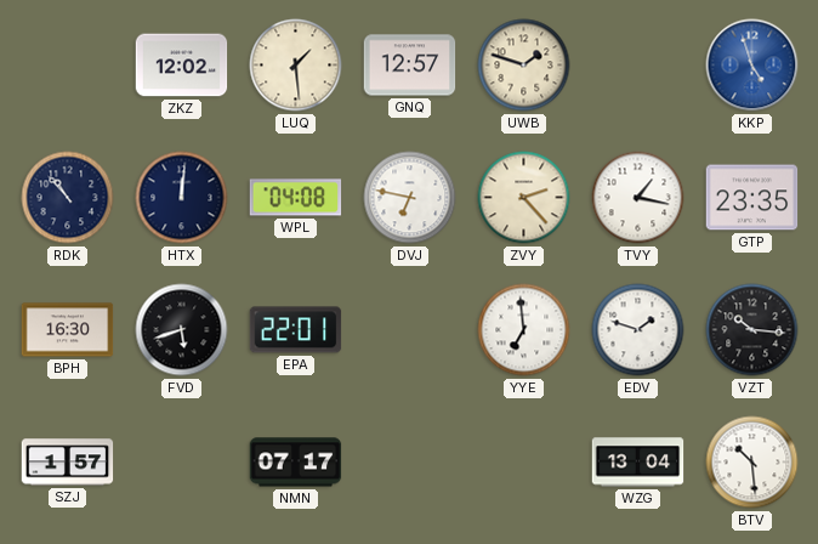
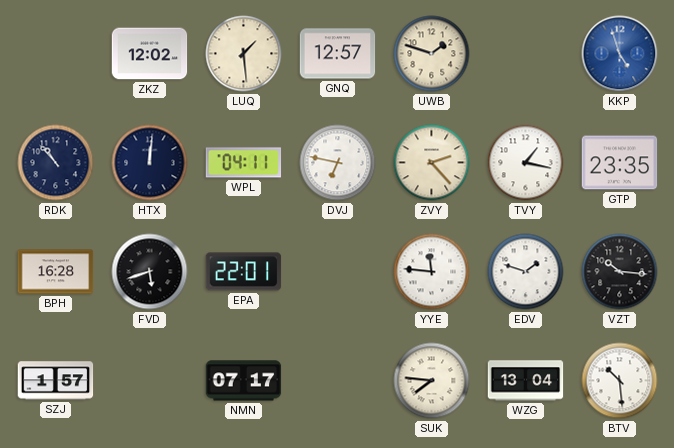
WPL: 04:08 -> 04:11
BPH: 16:30 -> 16:28
YYE: 6:59 -> 11:46
SUK: none -> 7:46
